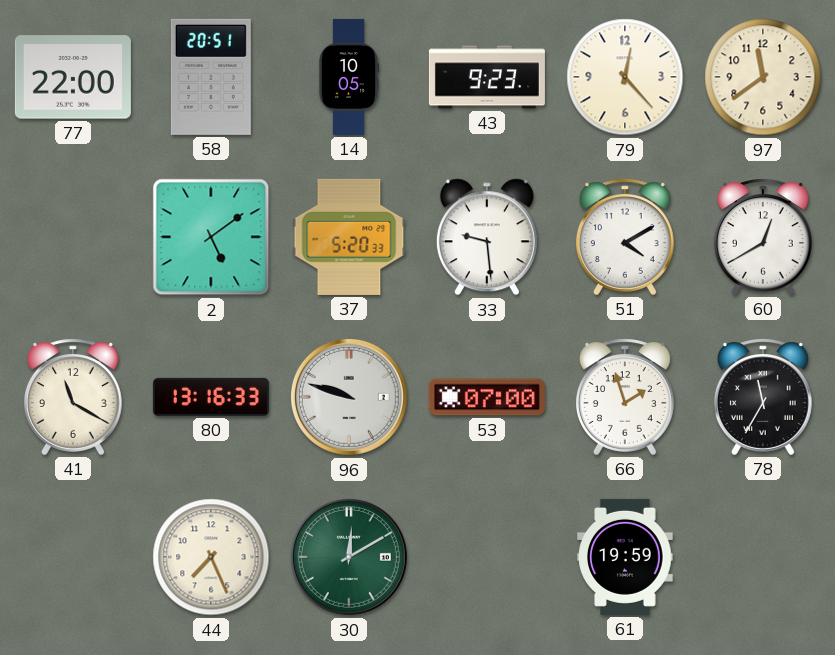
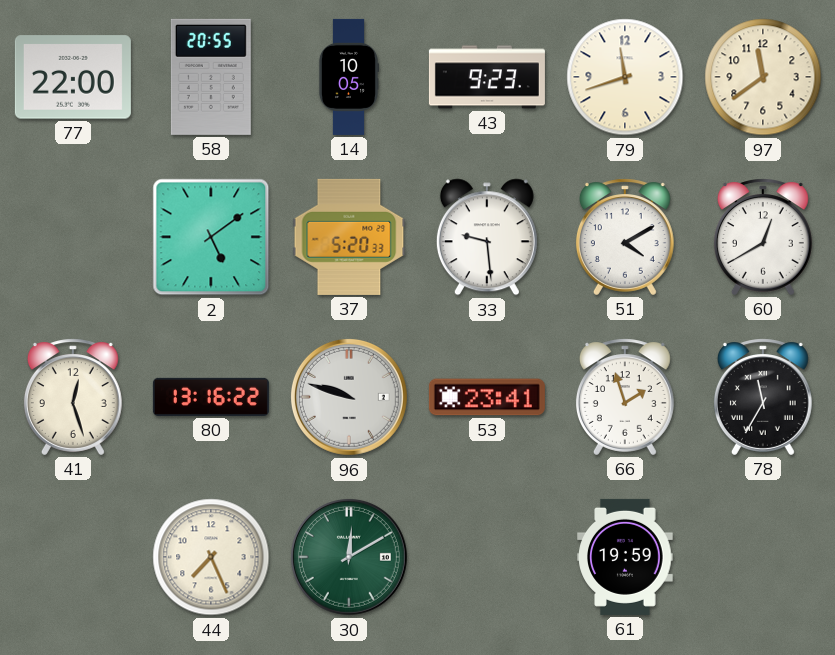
58: 20:51 -> 20:55
79: 12:23 -> 11:42
41: 11:20 -> 12:27
80: 13:16:33 -> 13:16:22
53: 07:00 -> 23:41
